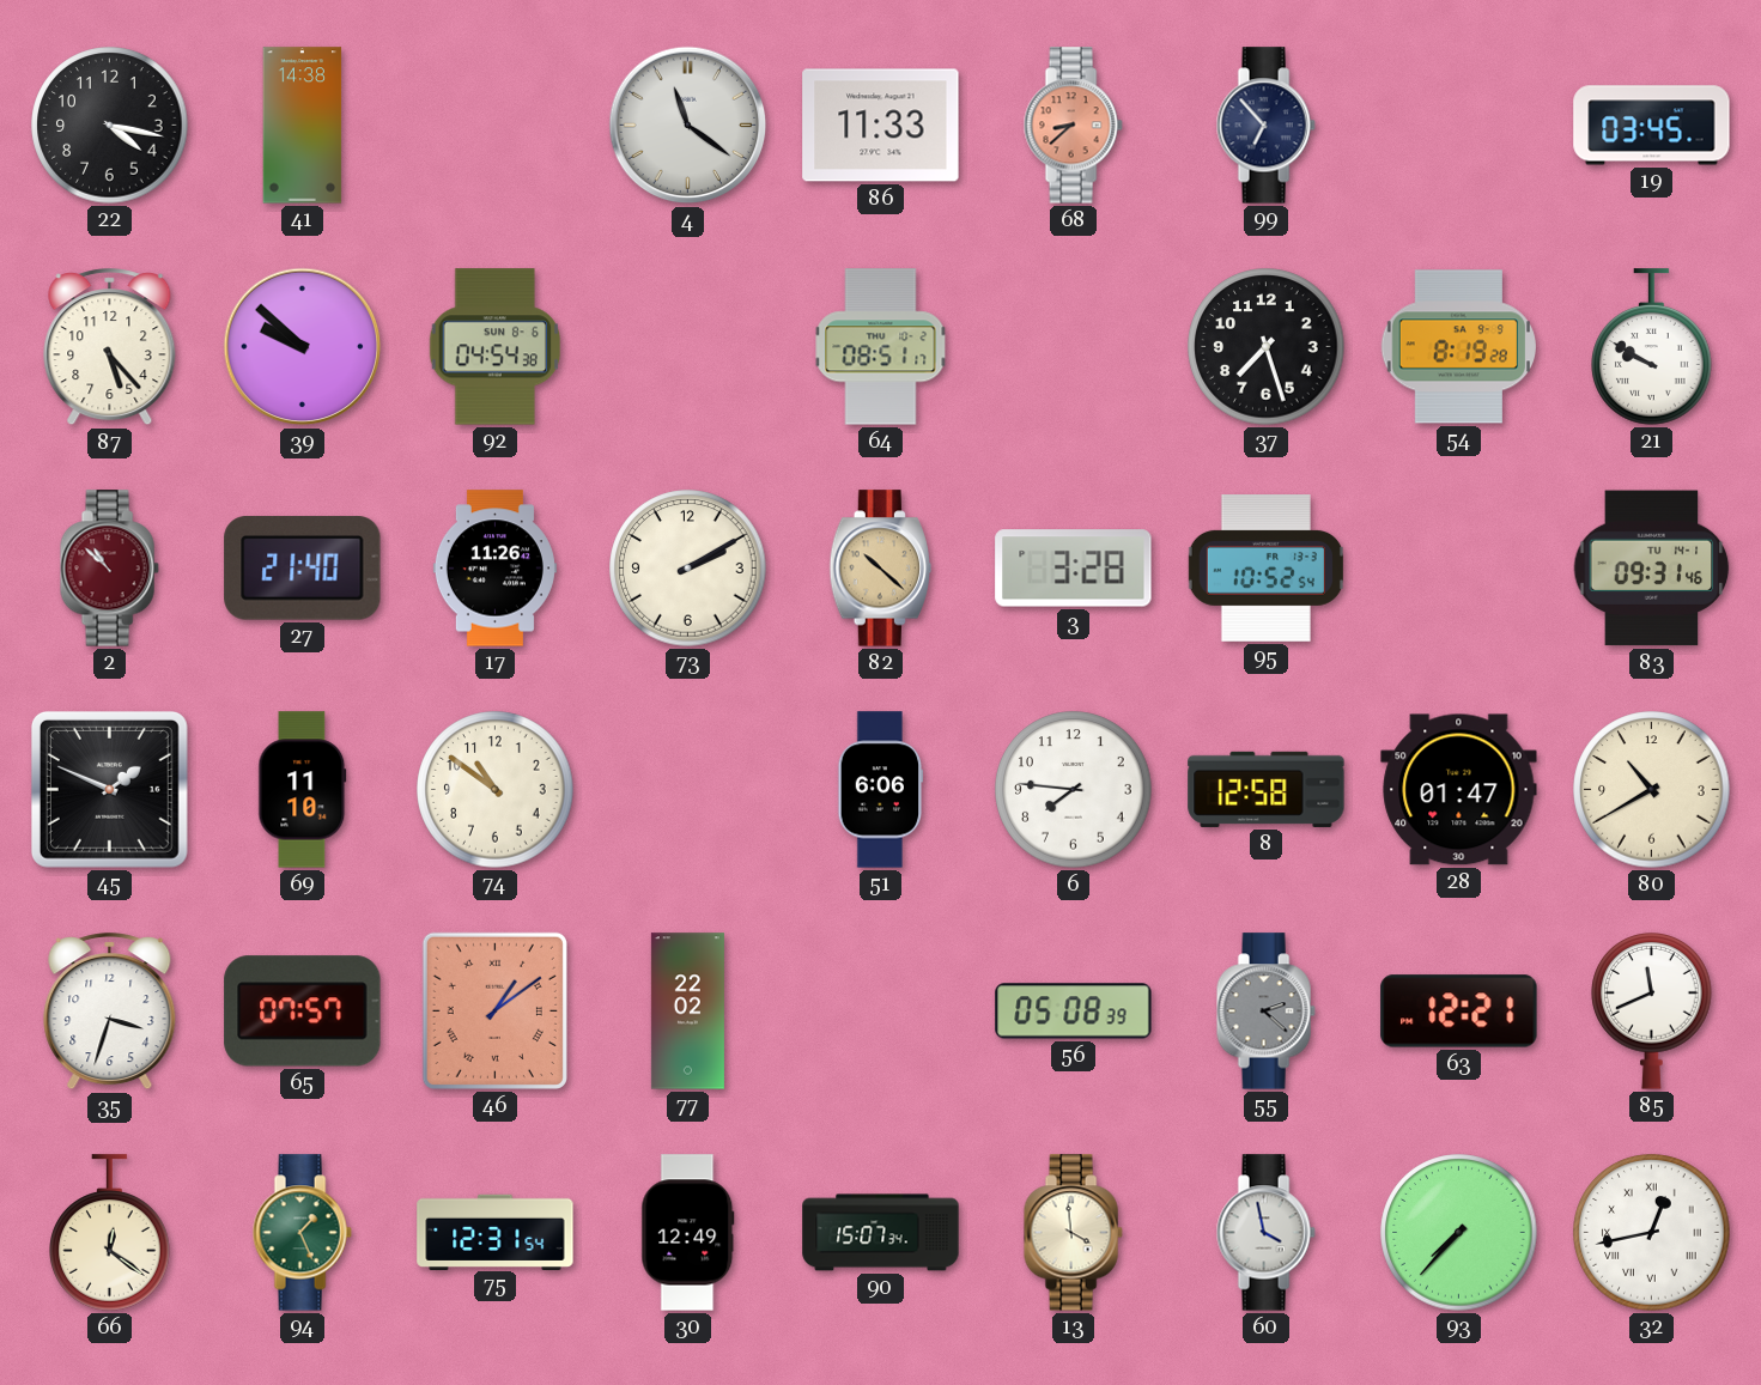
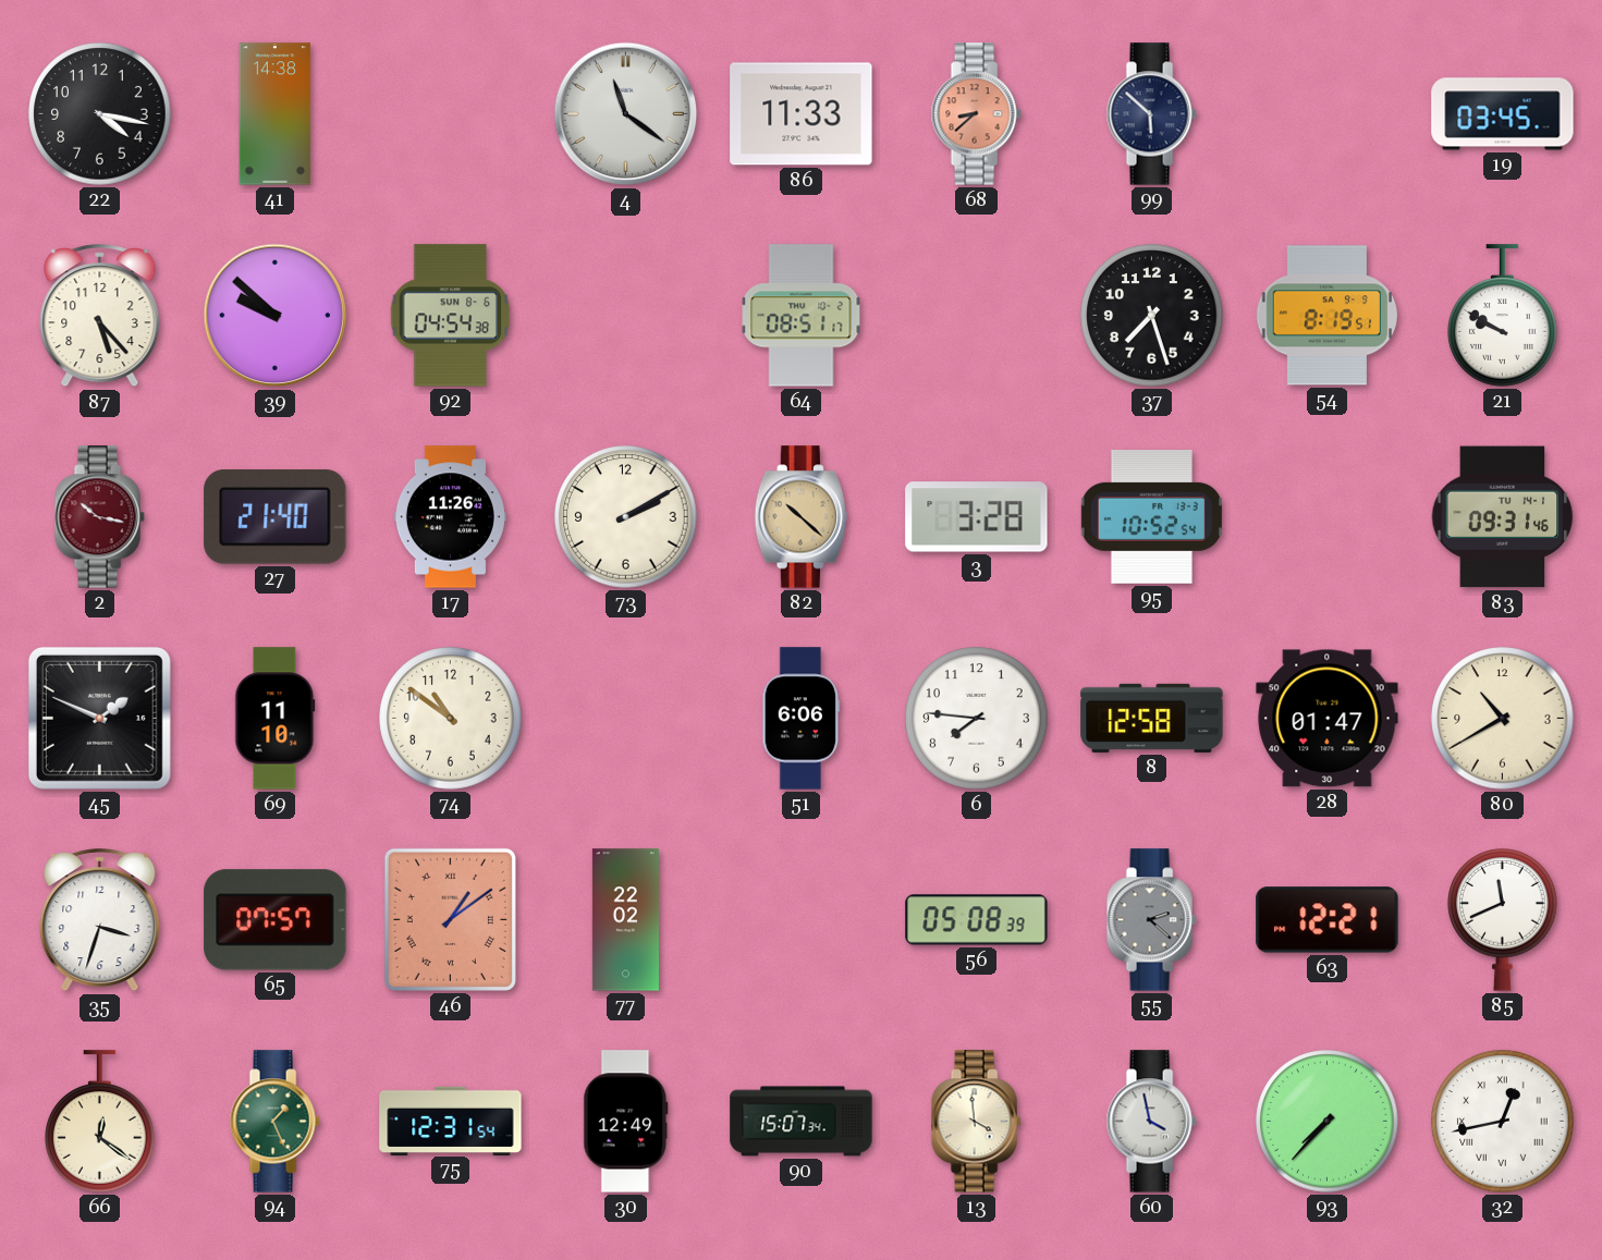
99: 6:53 -> 5:52
54: 8:19:28 -> 8:19:51
2: 10:52 -> 10:17
